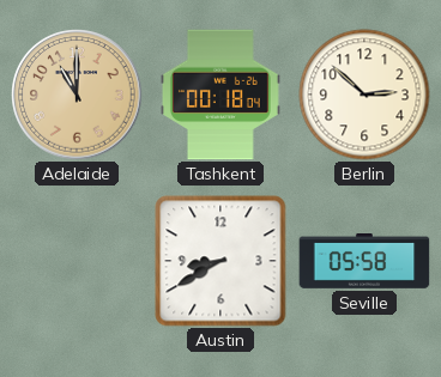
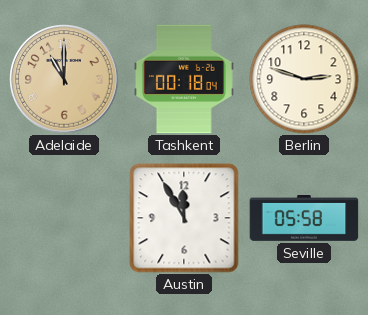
Berlin: 2:52 -> 2:48
Austin: 8:40 -> 11:55
